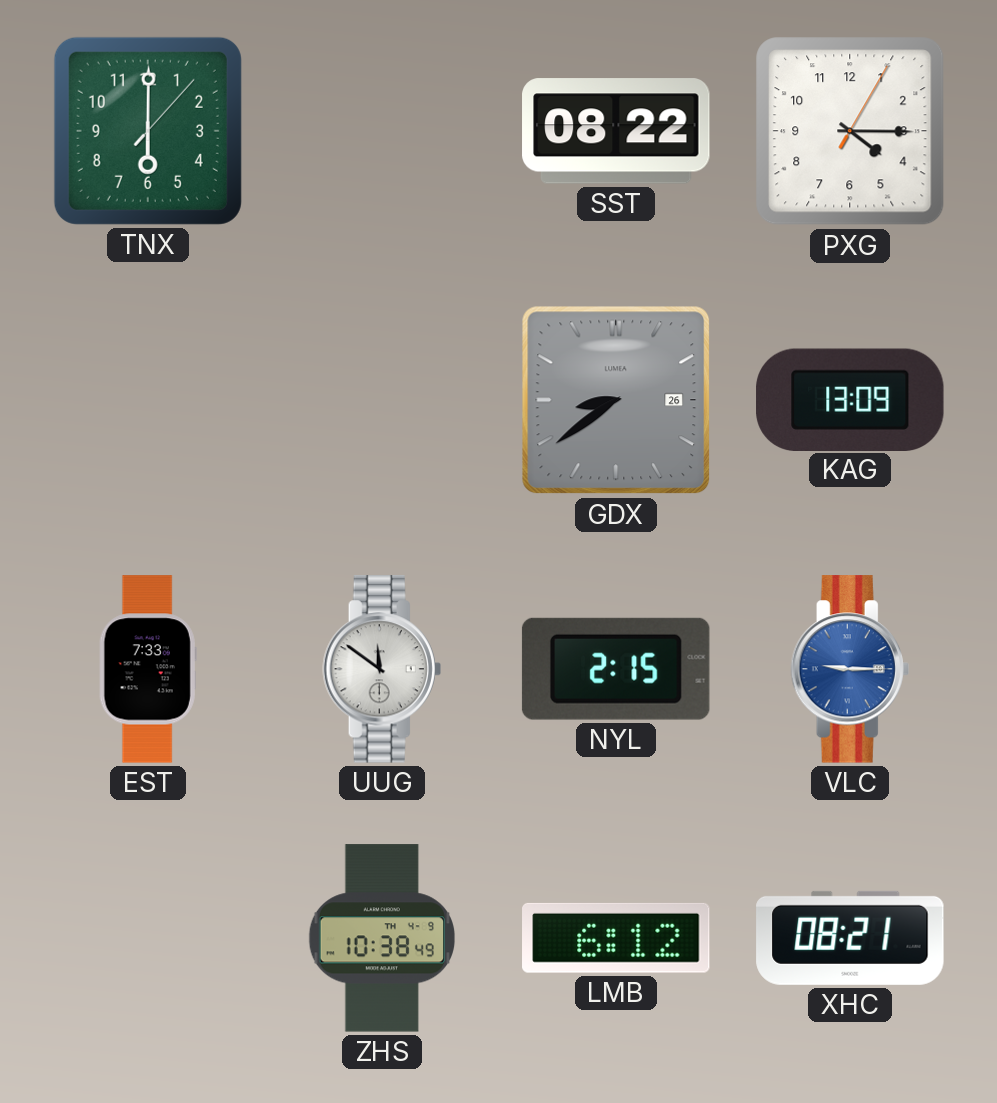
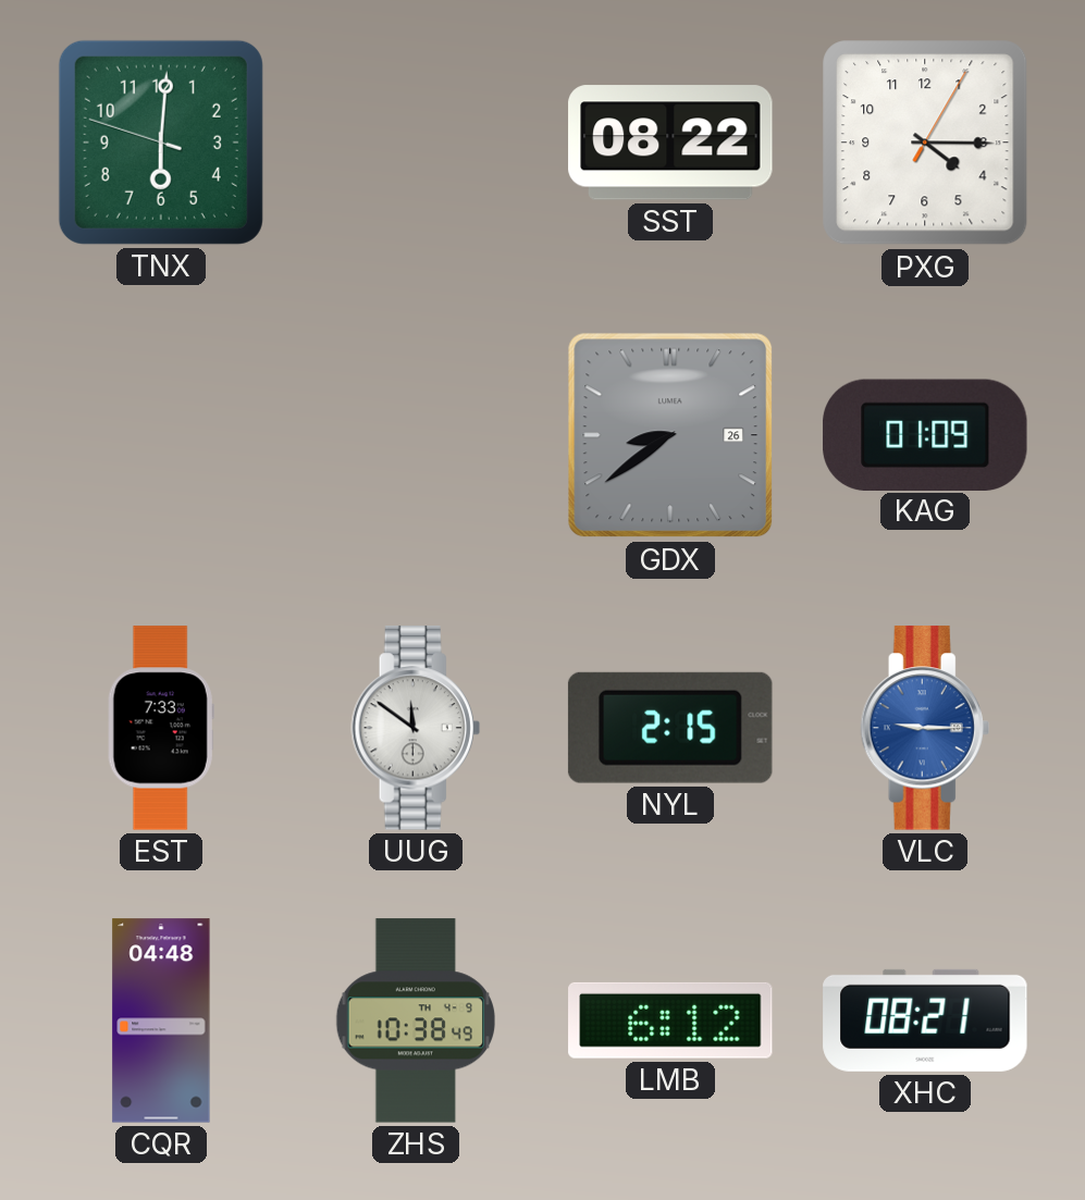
TNX: 6:00:07 -> 6:00:48
KAG: 13:09 -> 01:09
CQR: none -> 04:48
